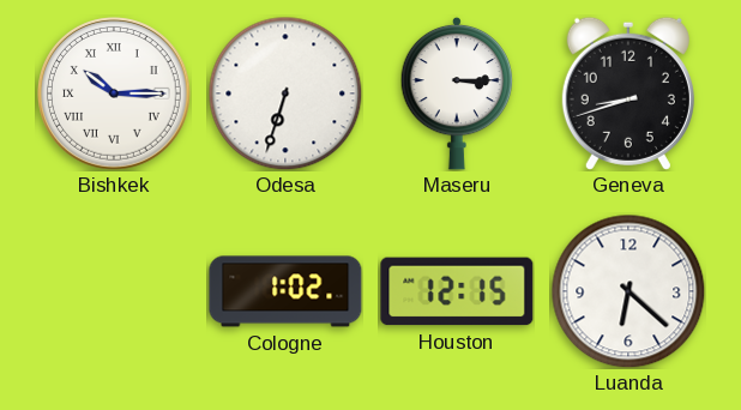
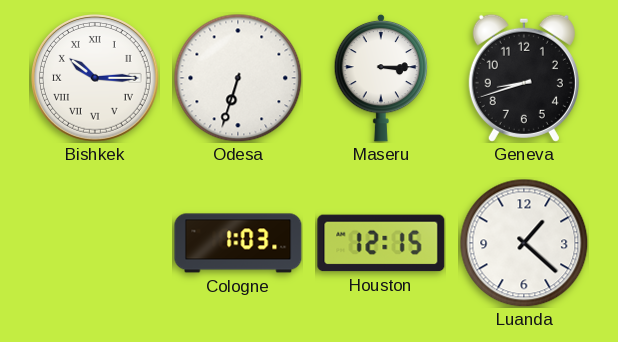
Cologne: 1:02 -> 1:03
Luanda: 6:22 -> 1:22
